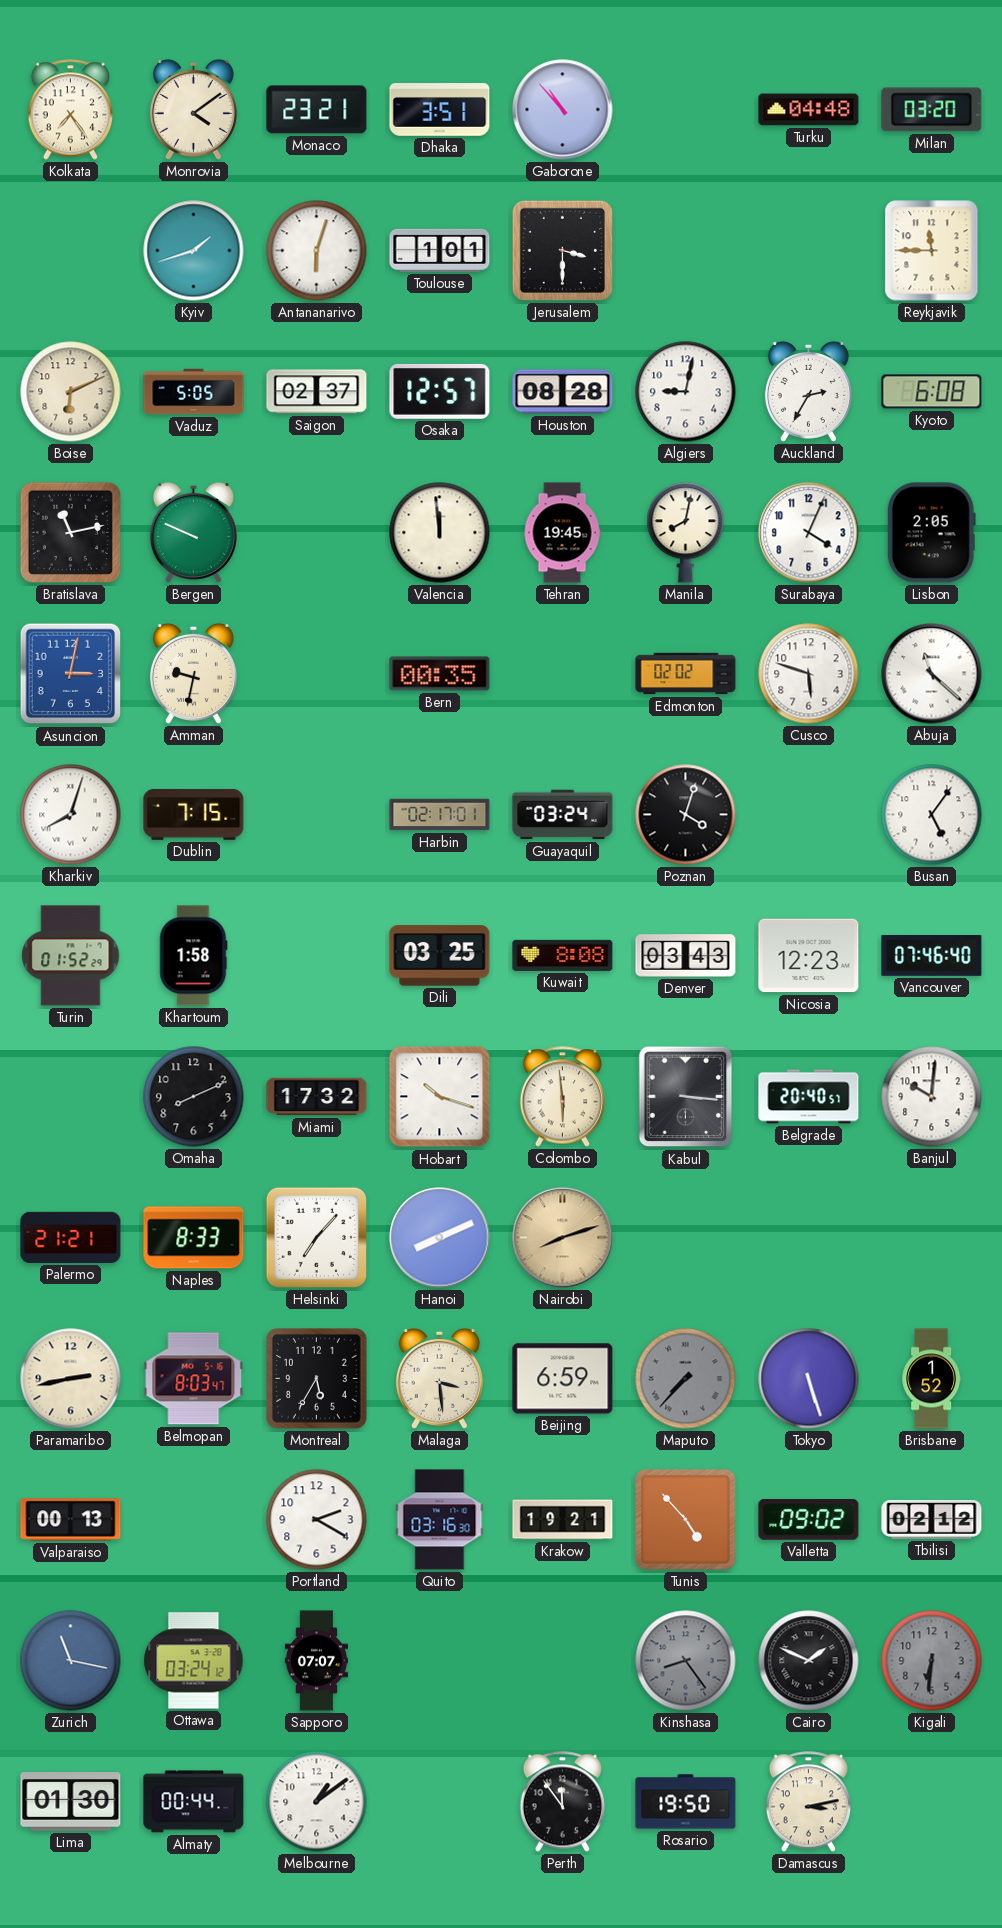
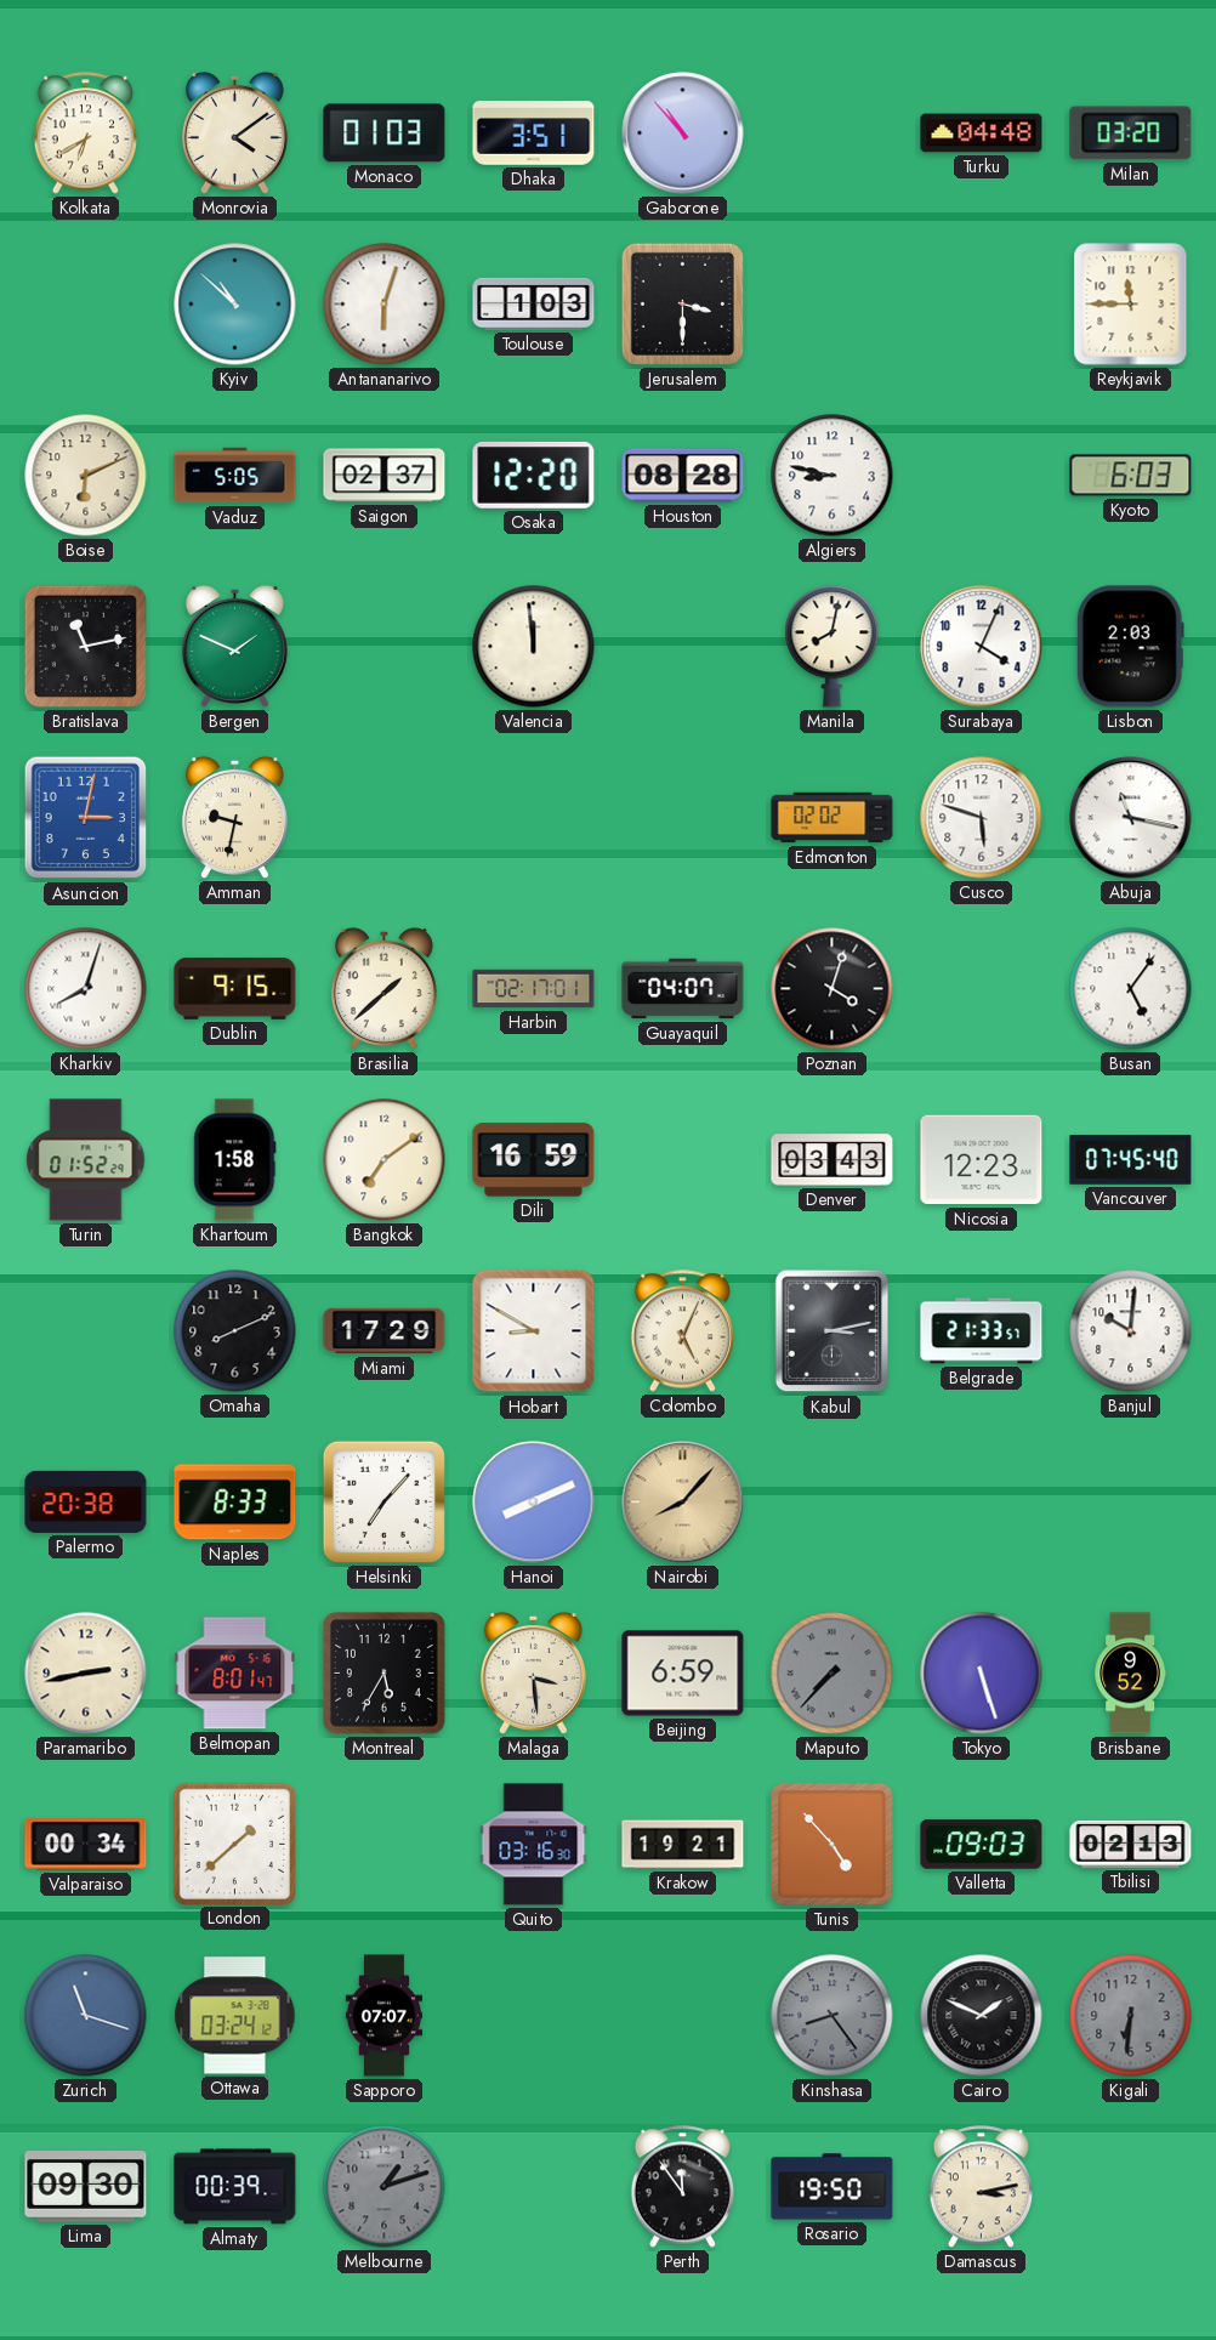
Kolkata: 7:24 -> 6:40
Monaco: 23:21 -> 01:03
Kyiv: 1:42 -> 10:52
Toulouse: 1:01 -> 1:03
Osaka: 12:57 -> 12:20
Algiers: 9:02 -> 8:47
Auckland: 2:35 -> none
Kyoto: 6:08 -> 6:03
Bergen: 9:49 -> 1:49
Tehran: 19:45 -> none
Lisbon: 2:05 -> 2:03
Bern: 00:35 -> none
Abuja: 11:22 -> 11:17
Dublin: 7:15 -> 9:15
Brasilia: none -> 1:38
Guayaquil: 03:24 -> 04:07
Bangkok: none -> 7:09
Dili: 03:25 -> 16:59
Kuwait: 8:08 -> none
Vancouver: 07:46 -> 07:45
Miami: 17:32 -> 17:29
Hobart: 10:18 -> 8:50
Colombo: 5:59 -> 5:04
Kabul: 3:16 -> 3:13
Belgrade: 20:40 -> 21:33
Palermo: 21:21 -> 20:38
Nairobi: 8:12 -> 8:07
Belmopan: 8:03 -> 8:01
Brisbane: 1:52 -> 9:52
Valparaiso: 00:13 -> 00:34
London: none -> 1:38
Portland: 2:20 -> none
Valletta: 09:02 -> 09:03
Tbilisi: 02:12 -> 02:13
Zurich: 11:17 -> 11:18
Lima: 01:30 -> 09:30
Almaty: 00:44 -> 00:39
Melbourne: 1:09 -> 1:12
Melbourne dial: white -> grey
